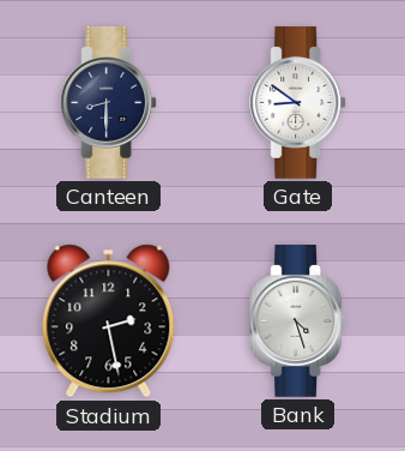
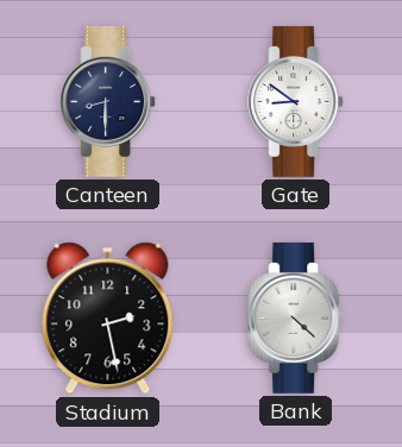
Bank: 4:27 -> 4:22
